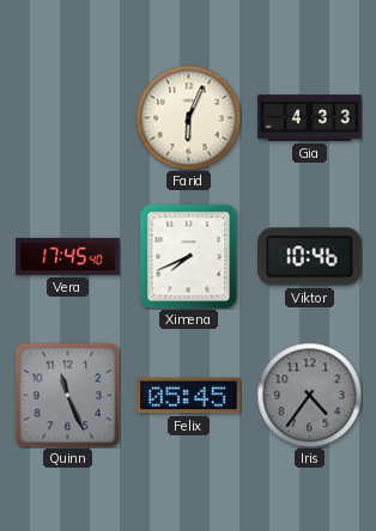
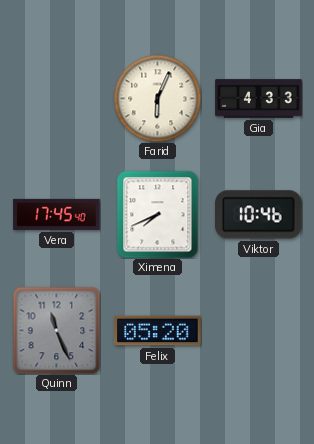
Felix: 05:45 -> 05:20
Iris: 4:36 -> none
